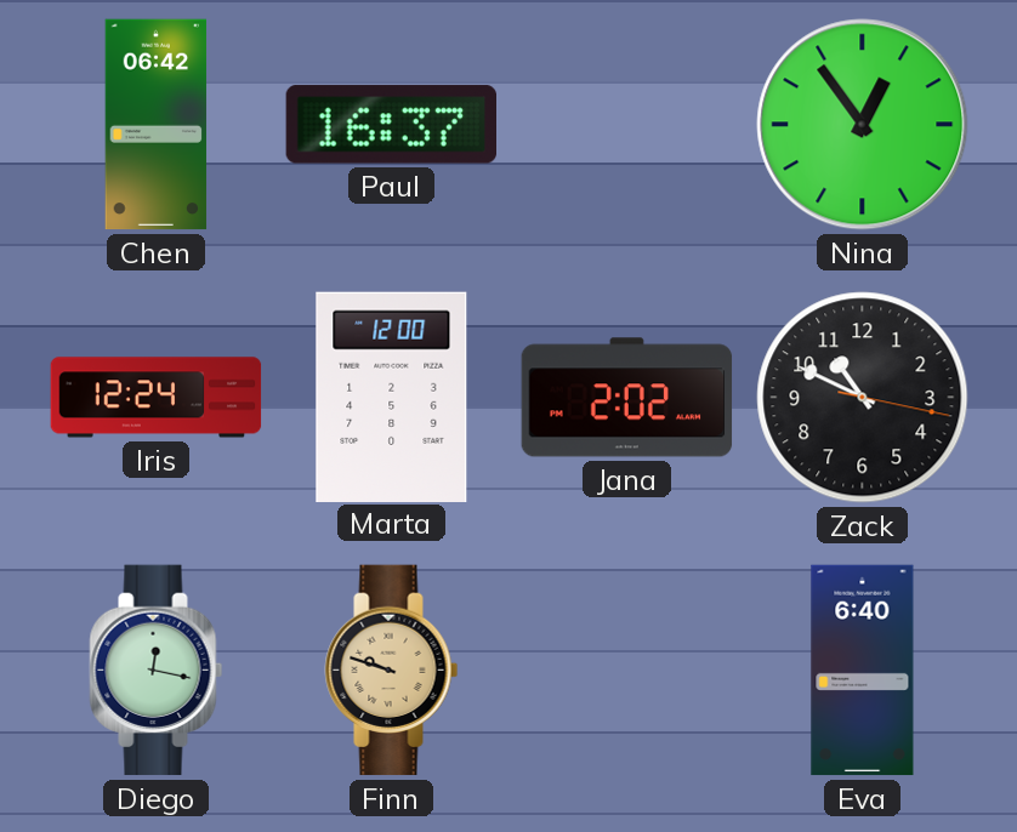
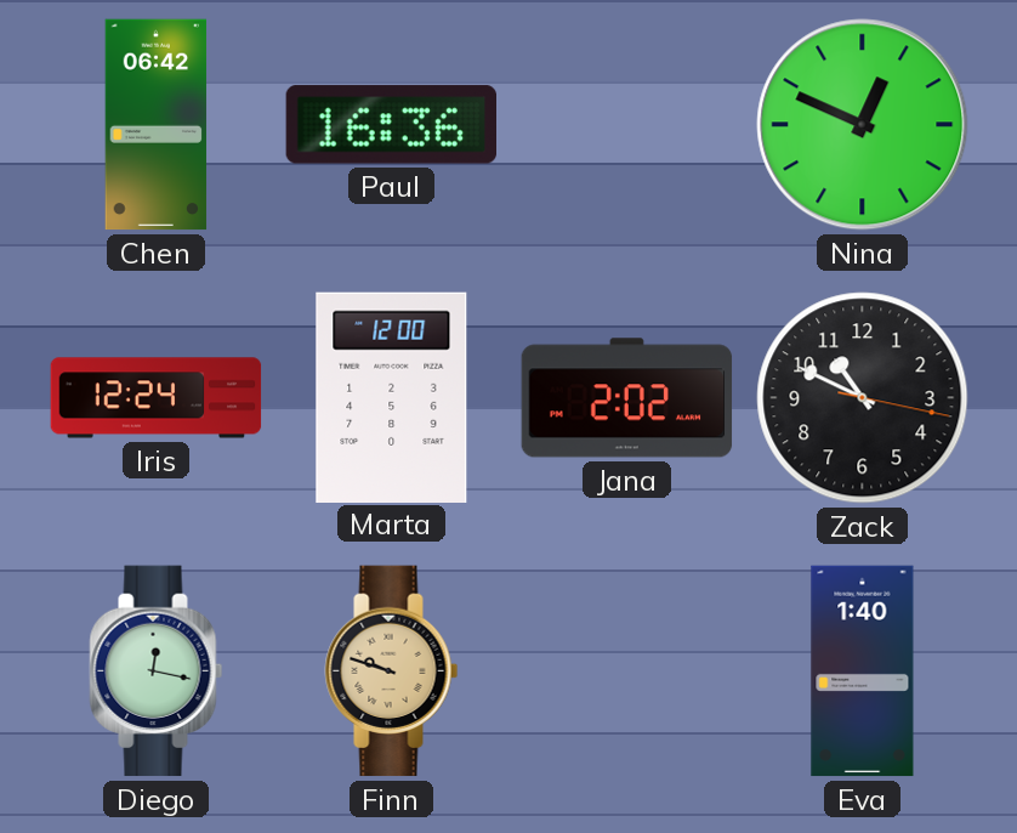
Paul: 16:37 -> 16:36
Nina: 12:54 -> 12:49
Eva: 6:40 -> 1:40
